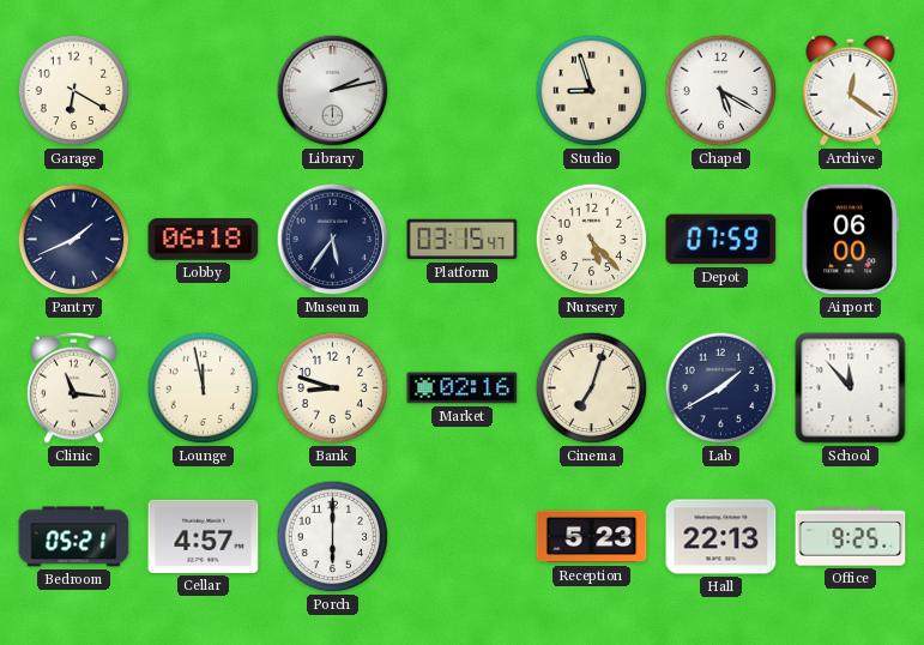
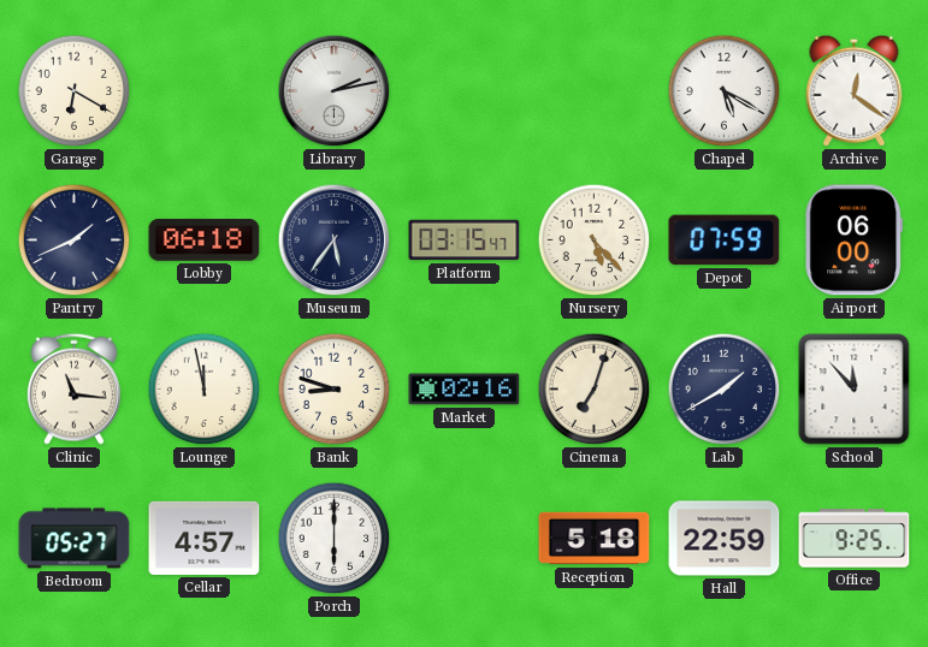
Studio: 8:57 -> none
Bedroom: 05:21 -> 05:27
Reception: 5:23 -> 5:18
Hall: 22:13 -> 22:59
